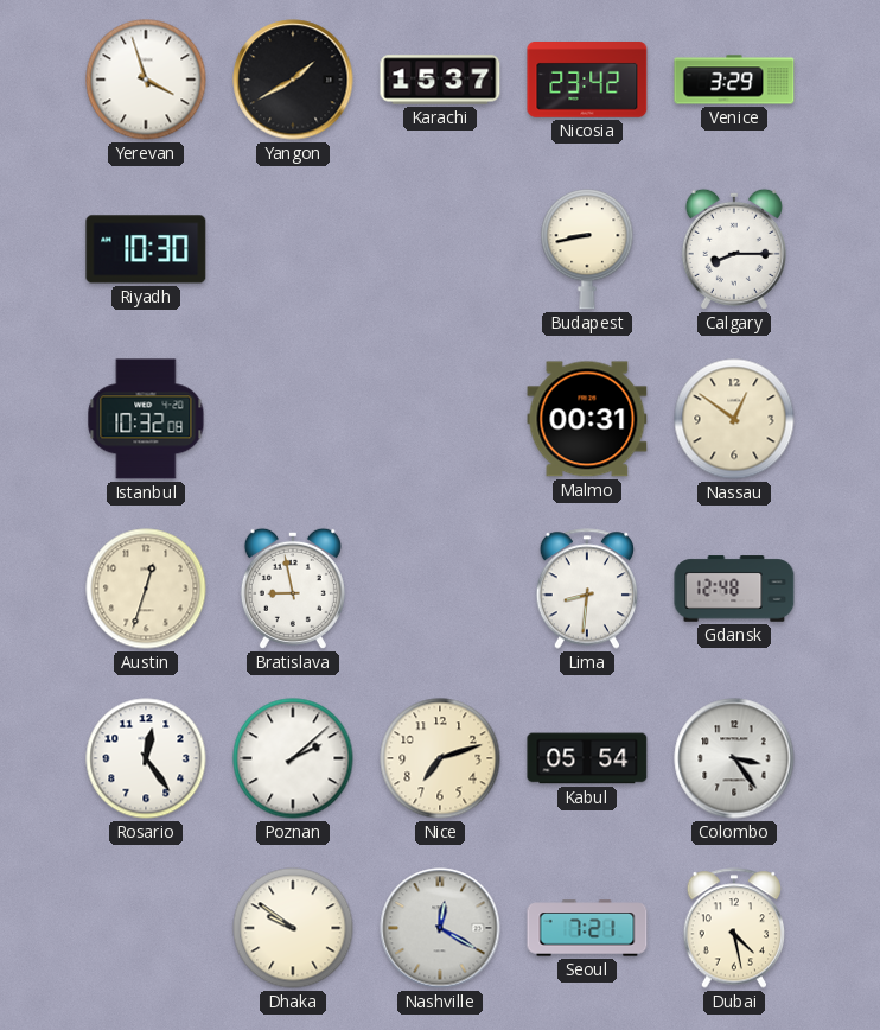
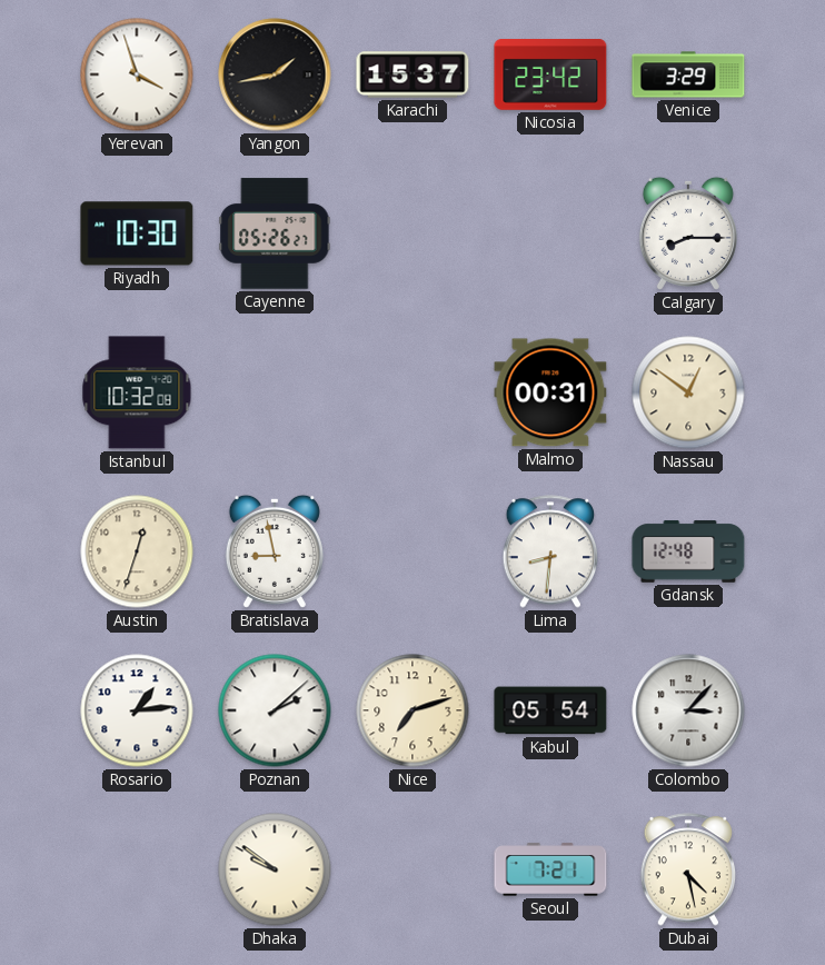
Yangon: 1:40 -> 1:43
Cayenne: none -> 05:26
Budapest: 8:43 -> none
Rosario: 12:24 -> 1:14
Colombo: 3:24 -> 3:07
Nashville: 12:20 -> none
